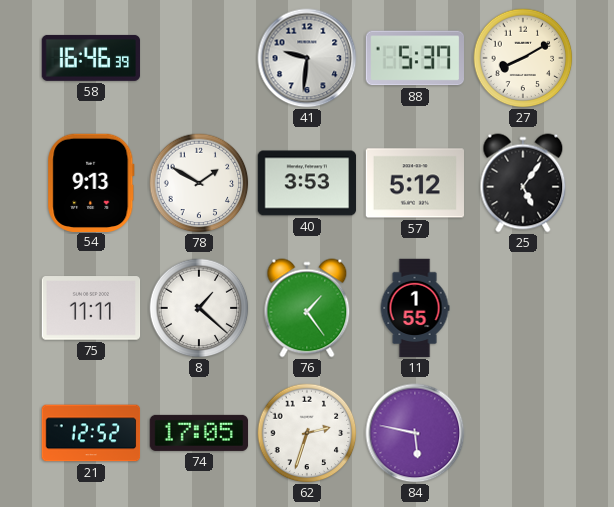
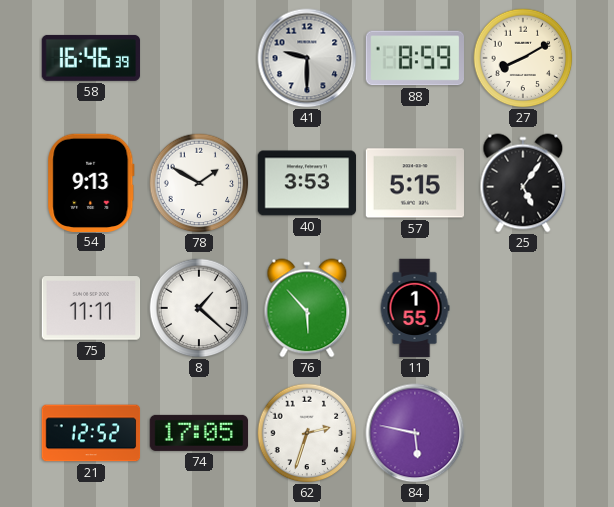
41: 9:31 -> 9:30
88: 5:37 -> 8:59
57: 5:12 -> 5:15
76: 1:24 -> 5:53
